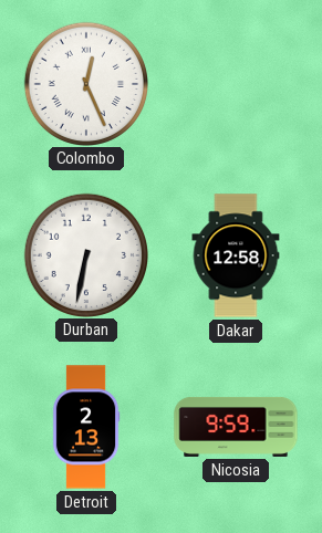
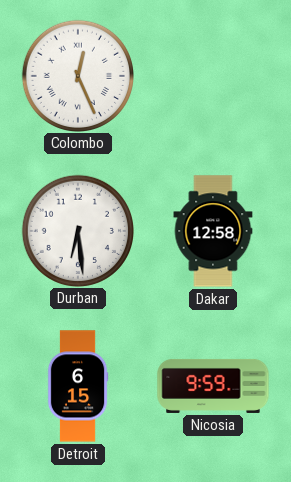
Durban: 6:32 -> 6:29
Detroit: 2:13 -> 6:15
